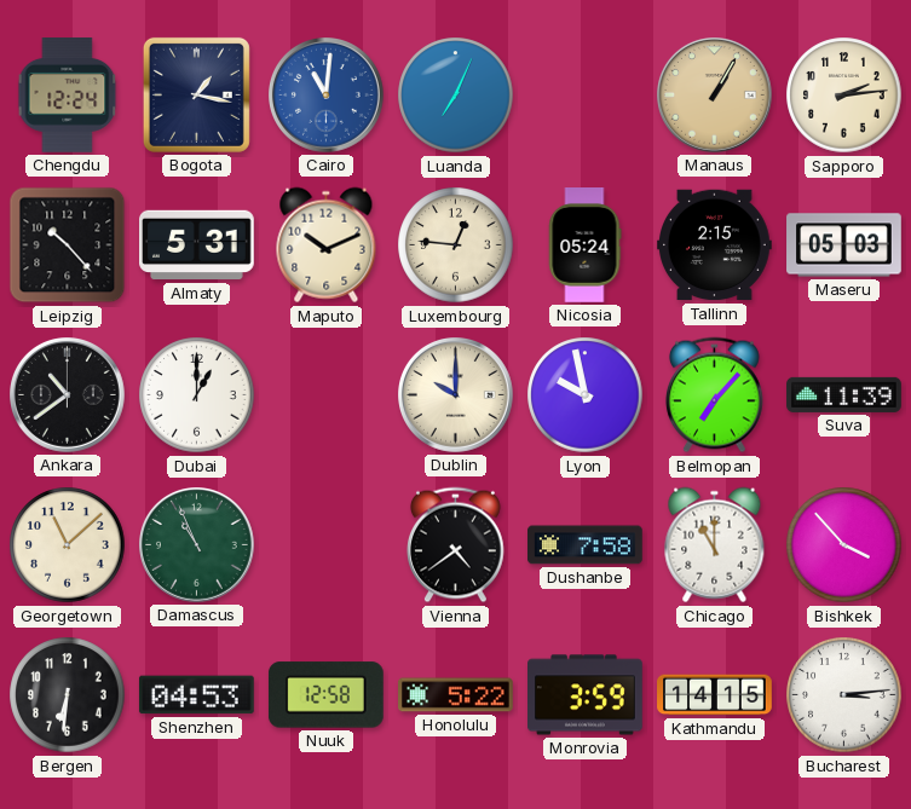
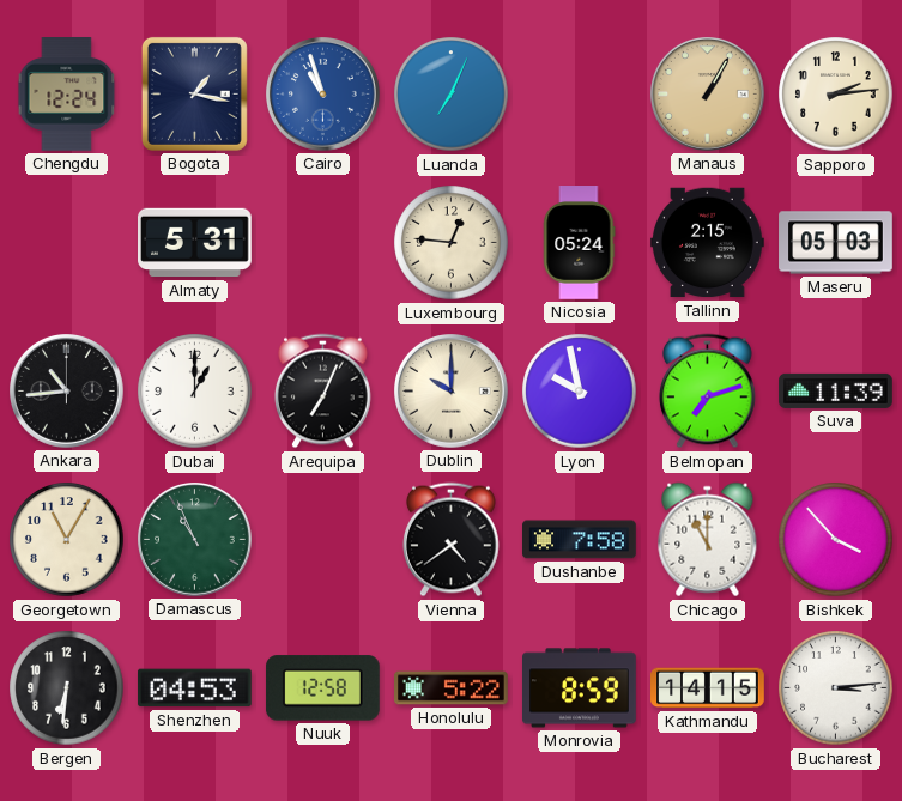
Cairo: 11:01 -> 10:57
Leipzig: 10:23 -> none
Maputo: 10:11 -> none
Ankara: 10:39 -> 10:44
Arequipa: none -> 7:04
Belmopan: 7:07 -> 7:12
Georgetown: 11:08 -> 11:05
Monrovia: 3:59 -> 8:59
